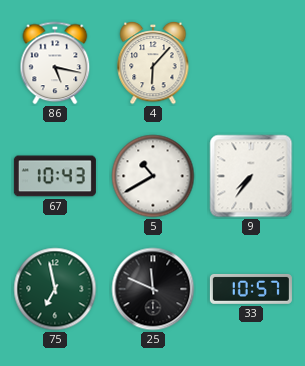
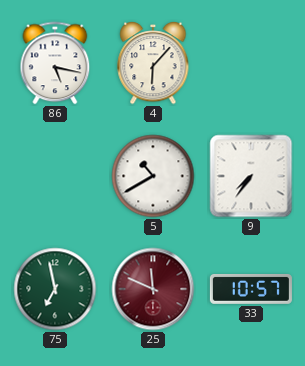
67: 10:43 -> none
25 dial: black -> burgundy
